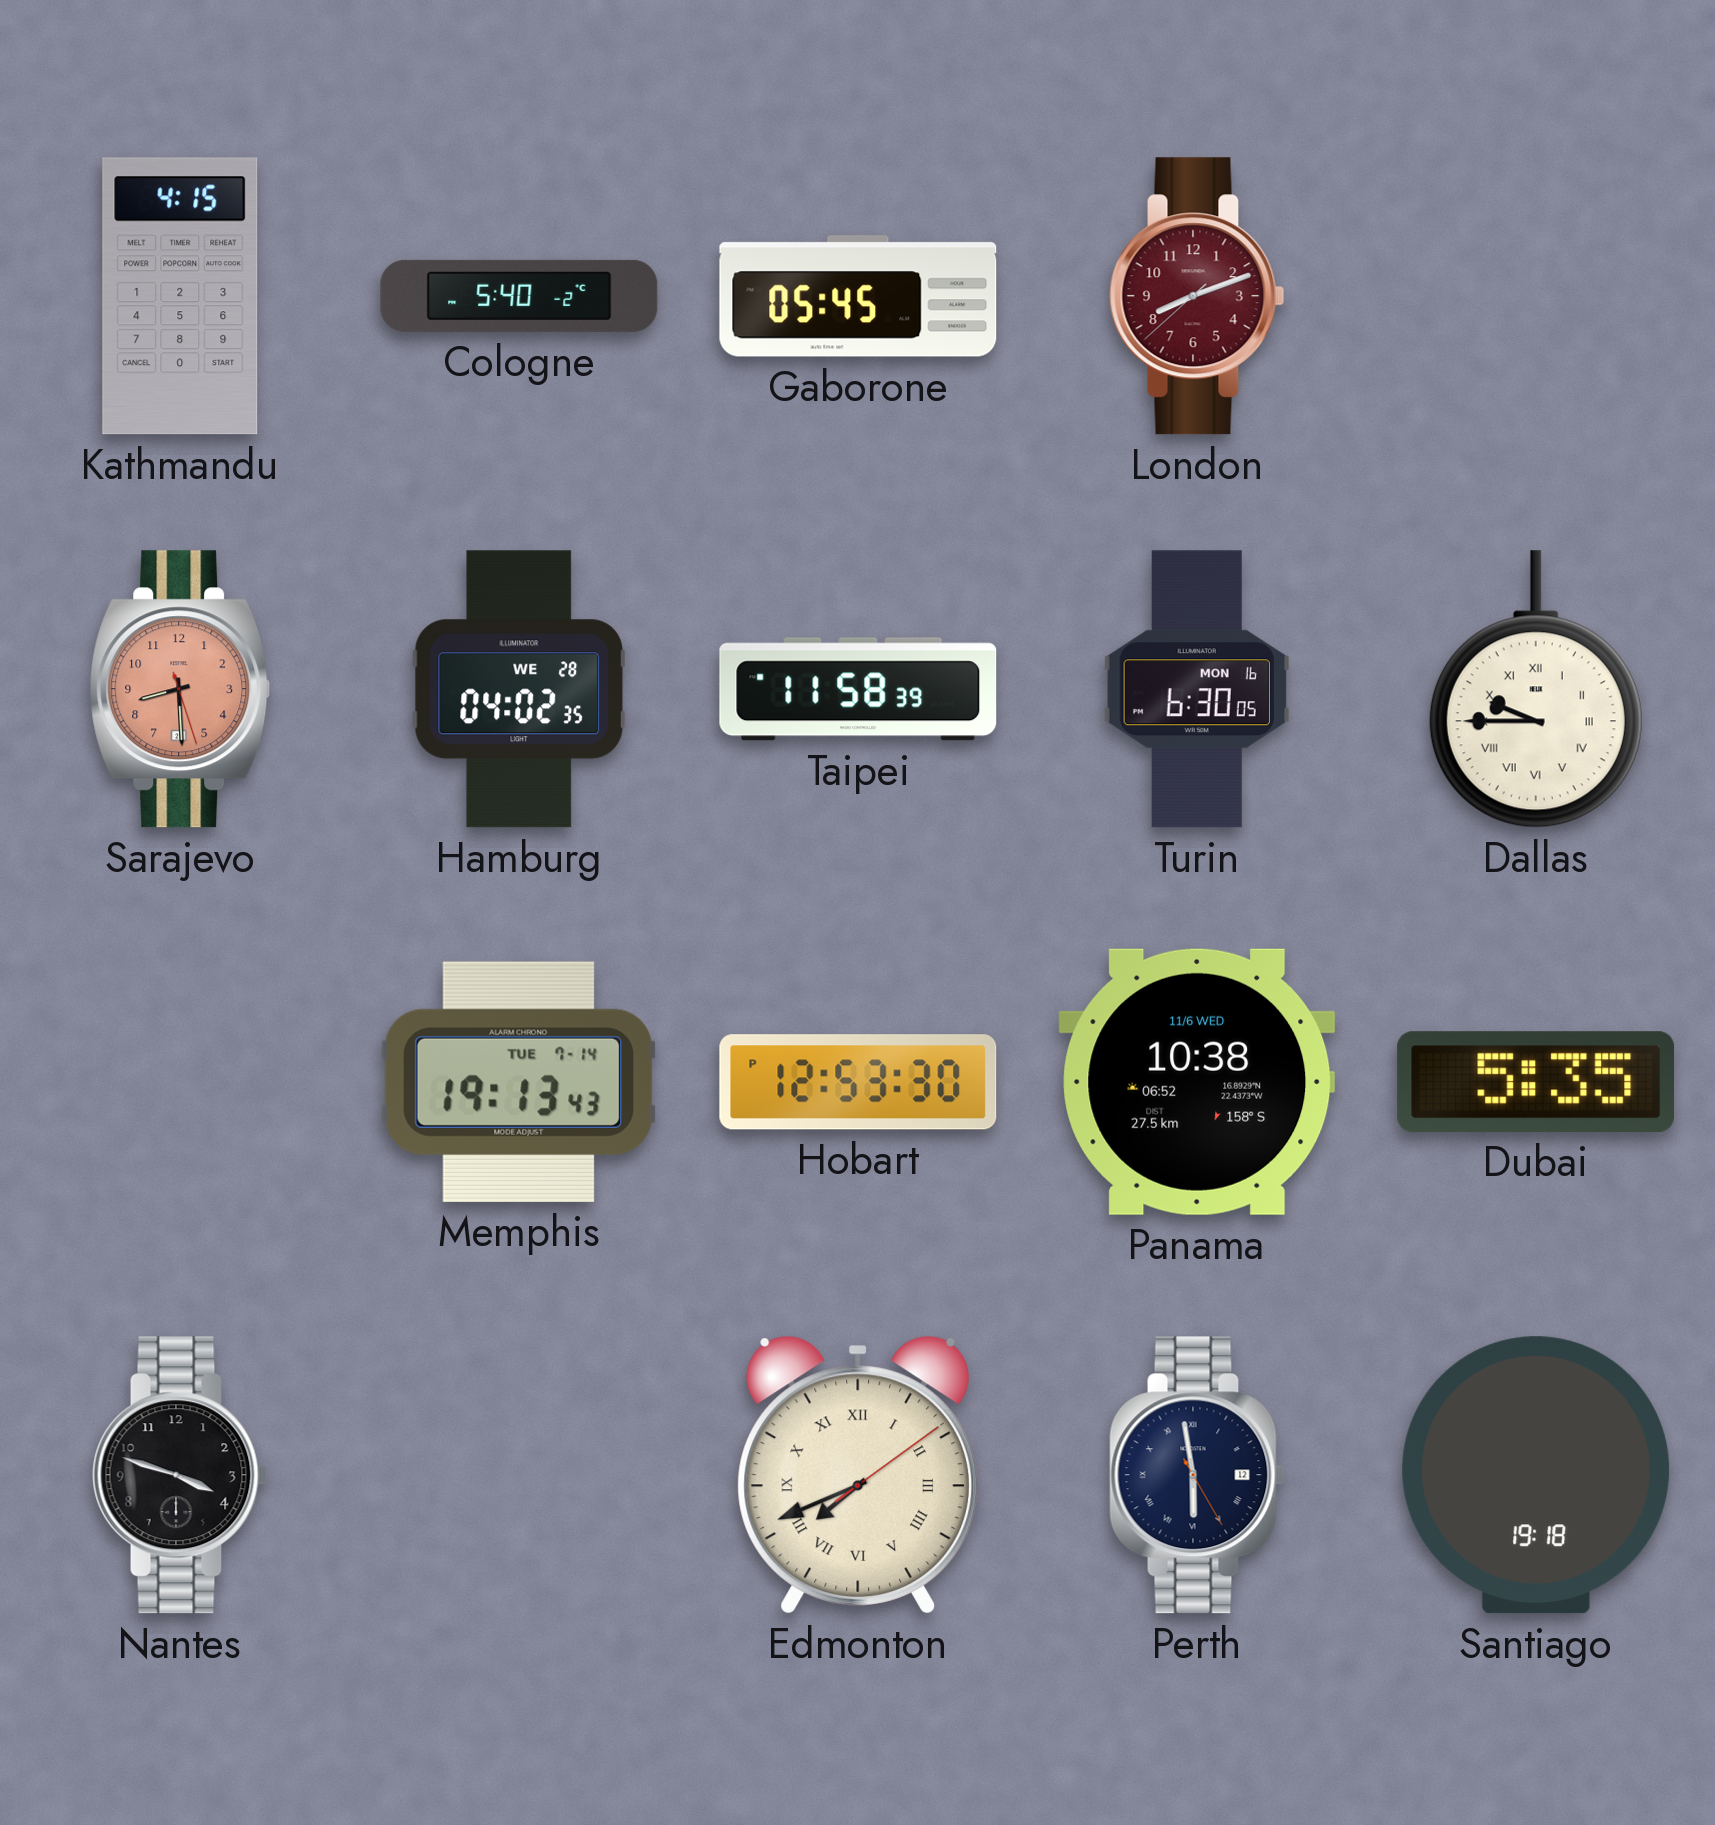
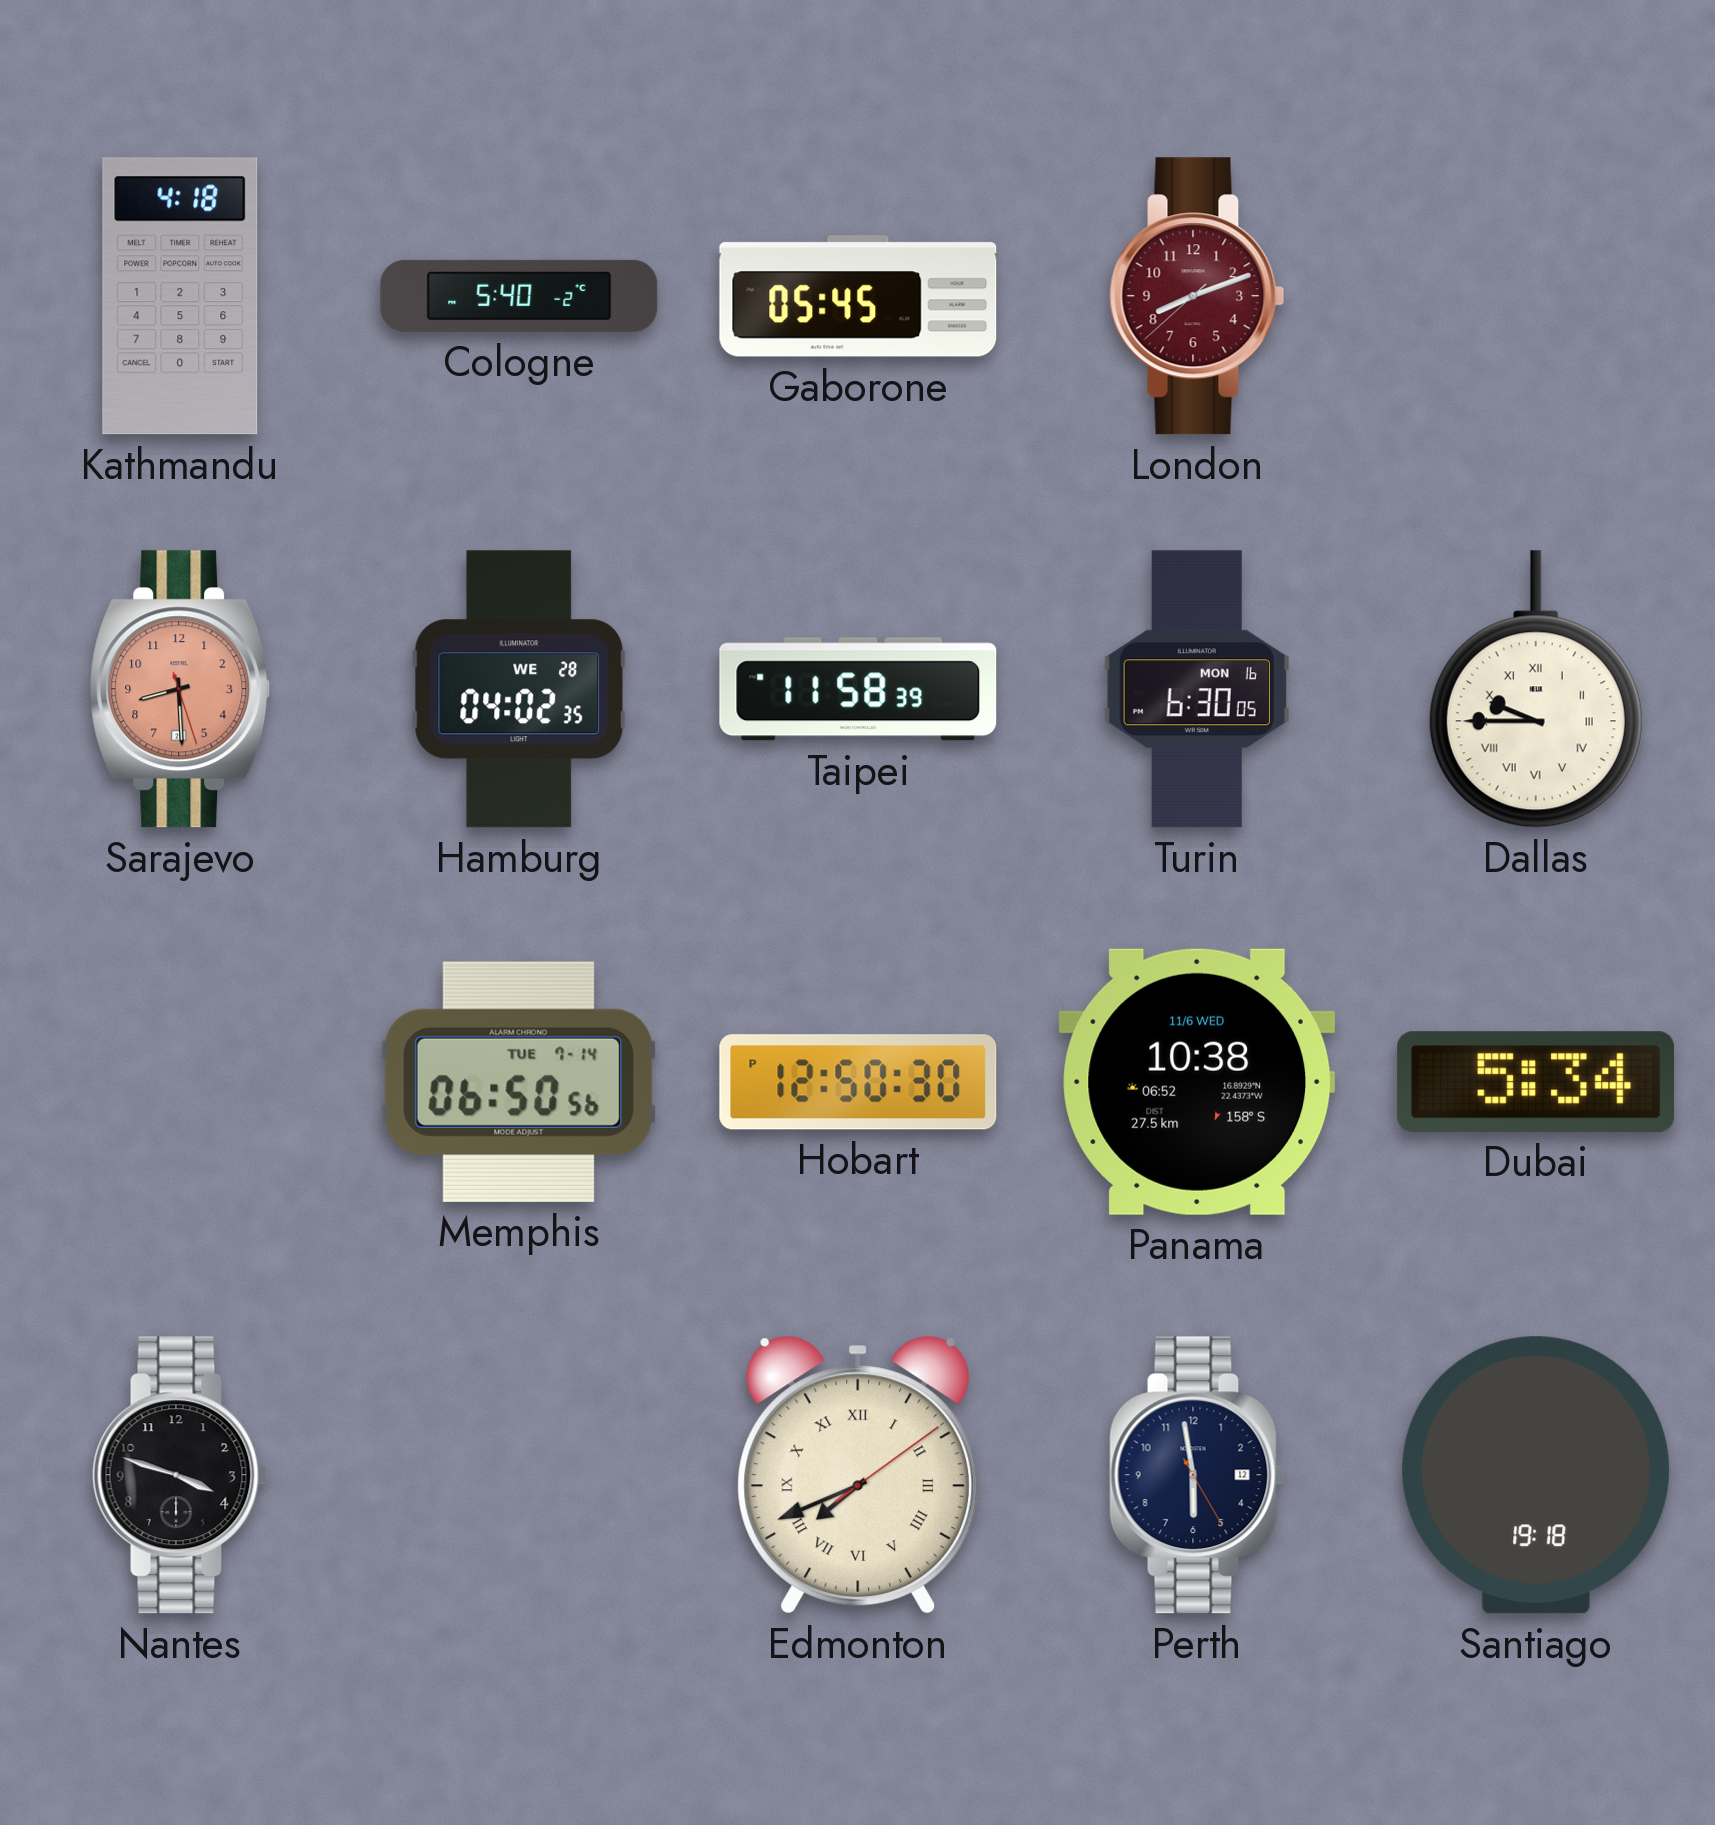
Kathmandu: 4:15 -> 4:18
Memphis: 19:13 -> 06:50
Hobart: 12:53 -> 12:50
Dubai: 5:35 -> 5:34
Perth numerals: Roman -> Arabic
